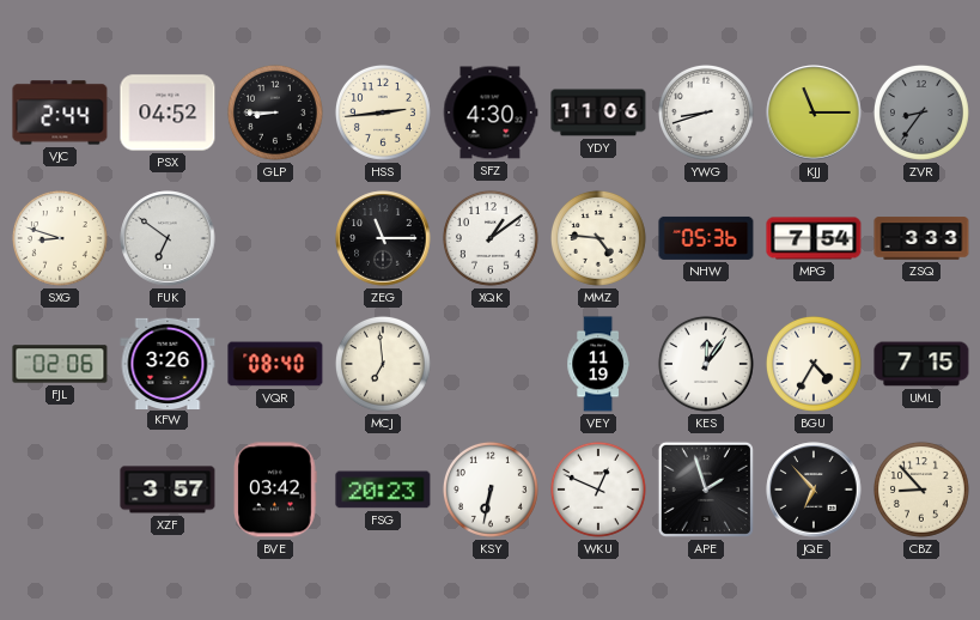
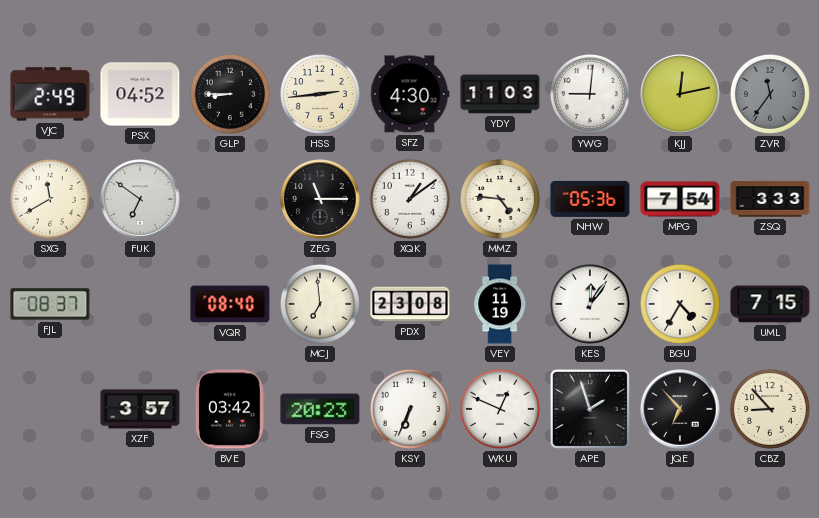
VJC: 2:44 -> 2:49
YDY: 11:06 -> 11:03
YWG: 8:42 -> 9:01
KJJ: 11:15 -> 12:13
ZVR: 8:36 -> 11:36
SXG: 8:48 -> 11:40
FJL: 02:06 -> 08:37
KFW: 3:26 -> none
PDX: none -> 23:08
KSY: 6:32 -> 6:34
